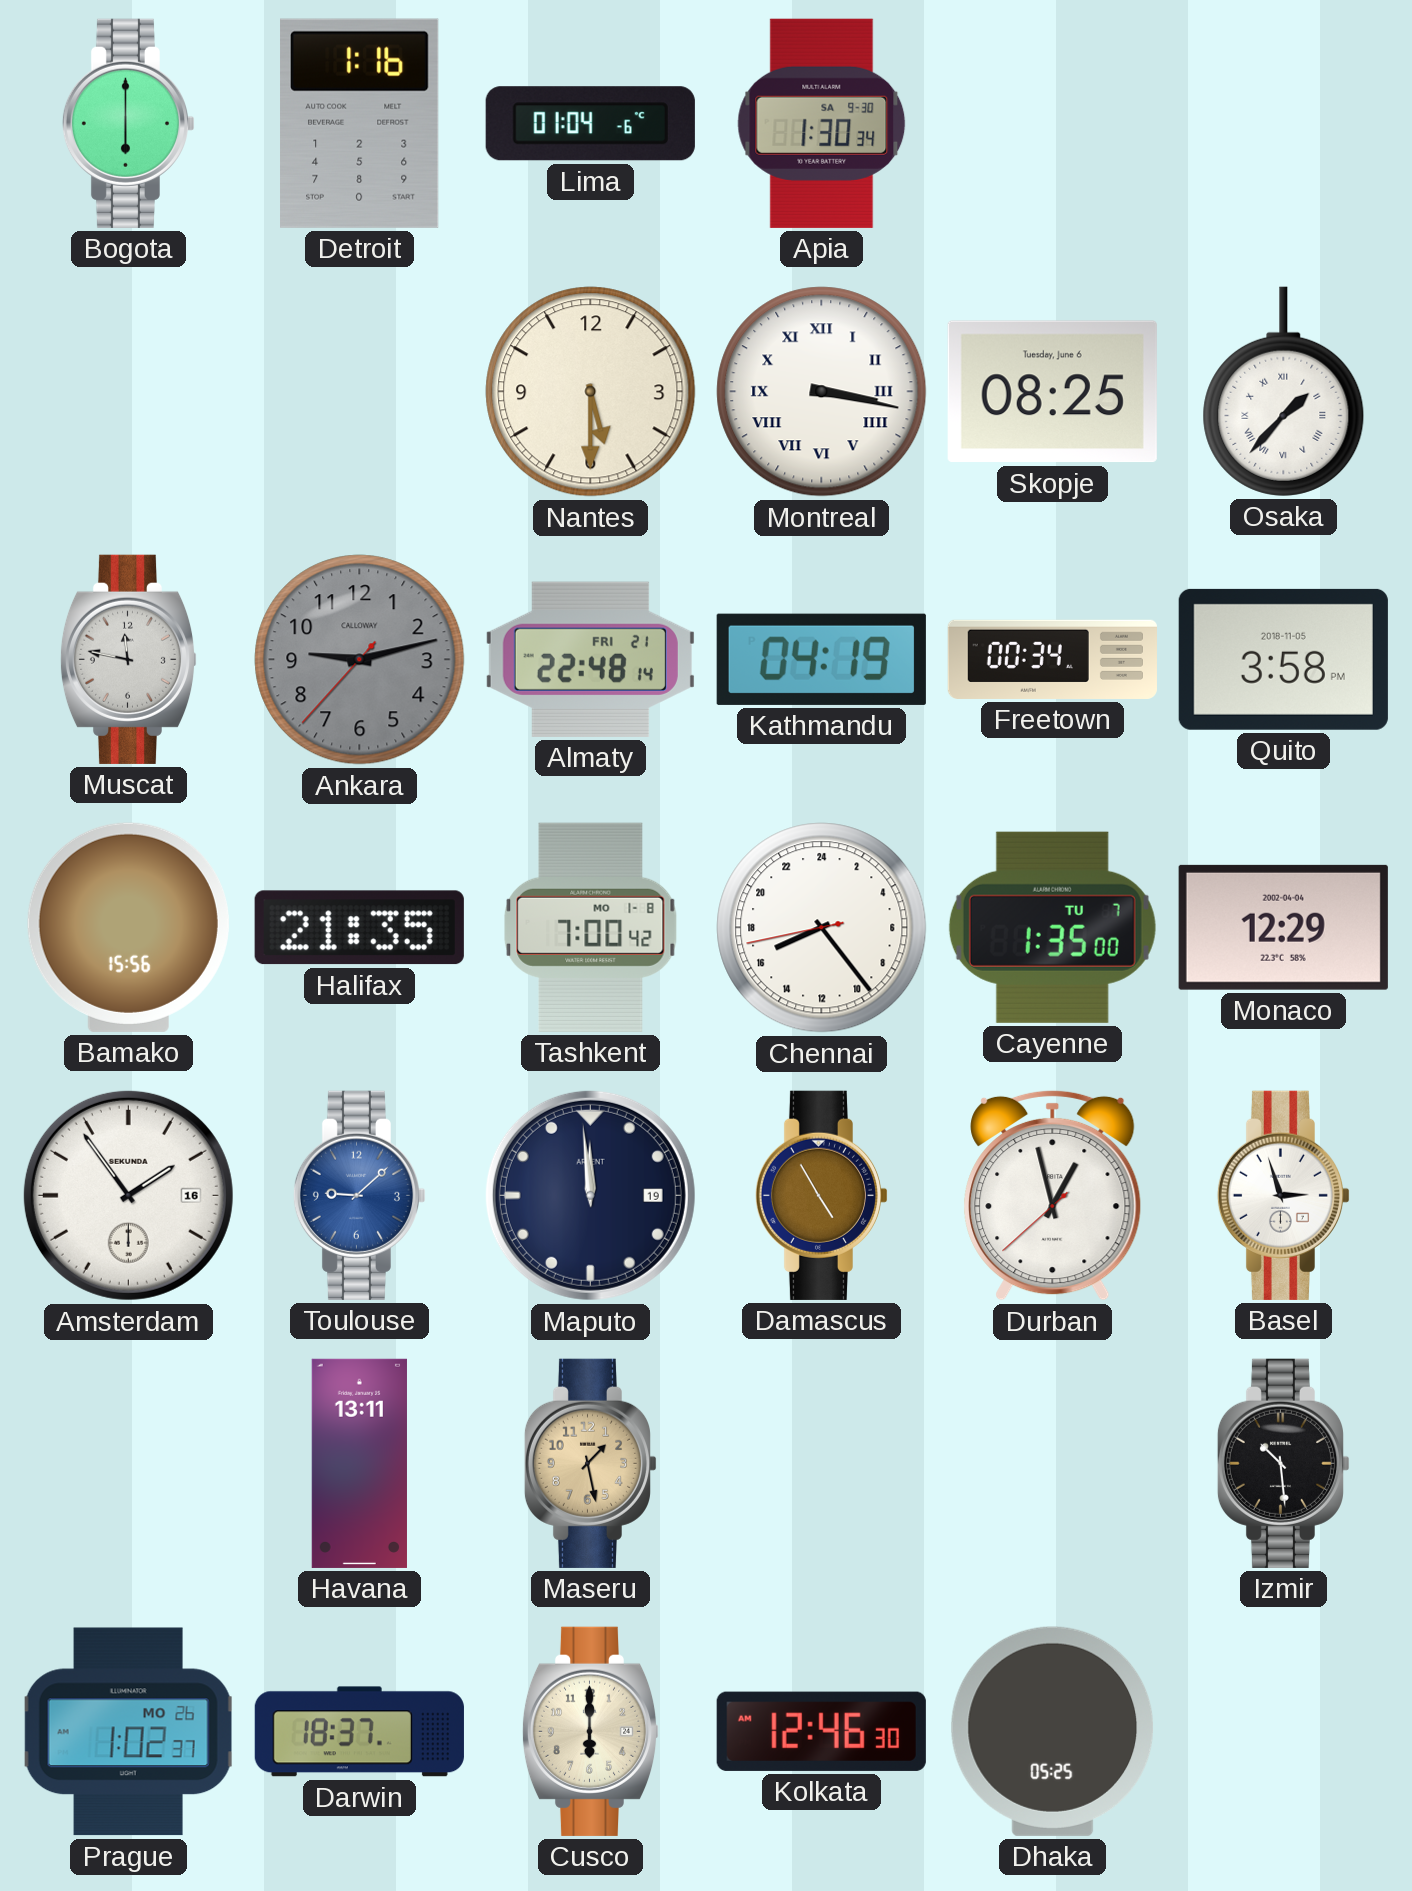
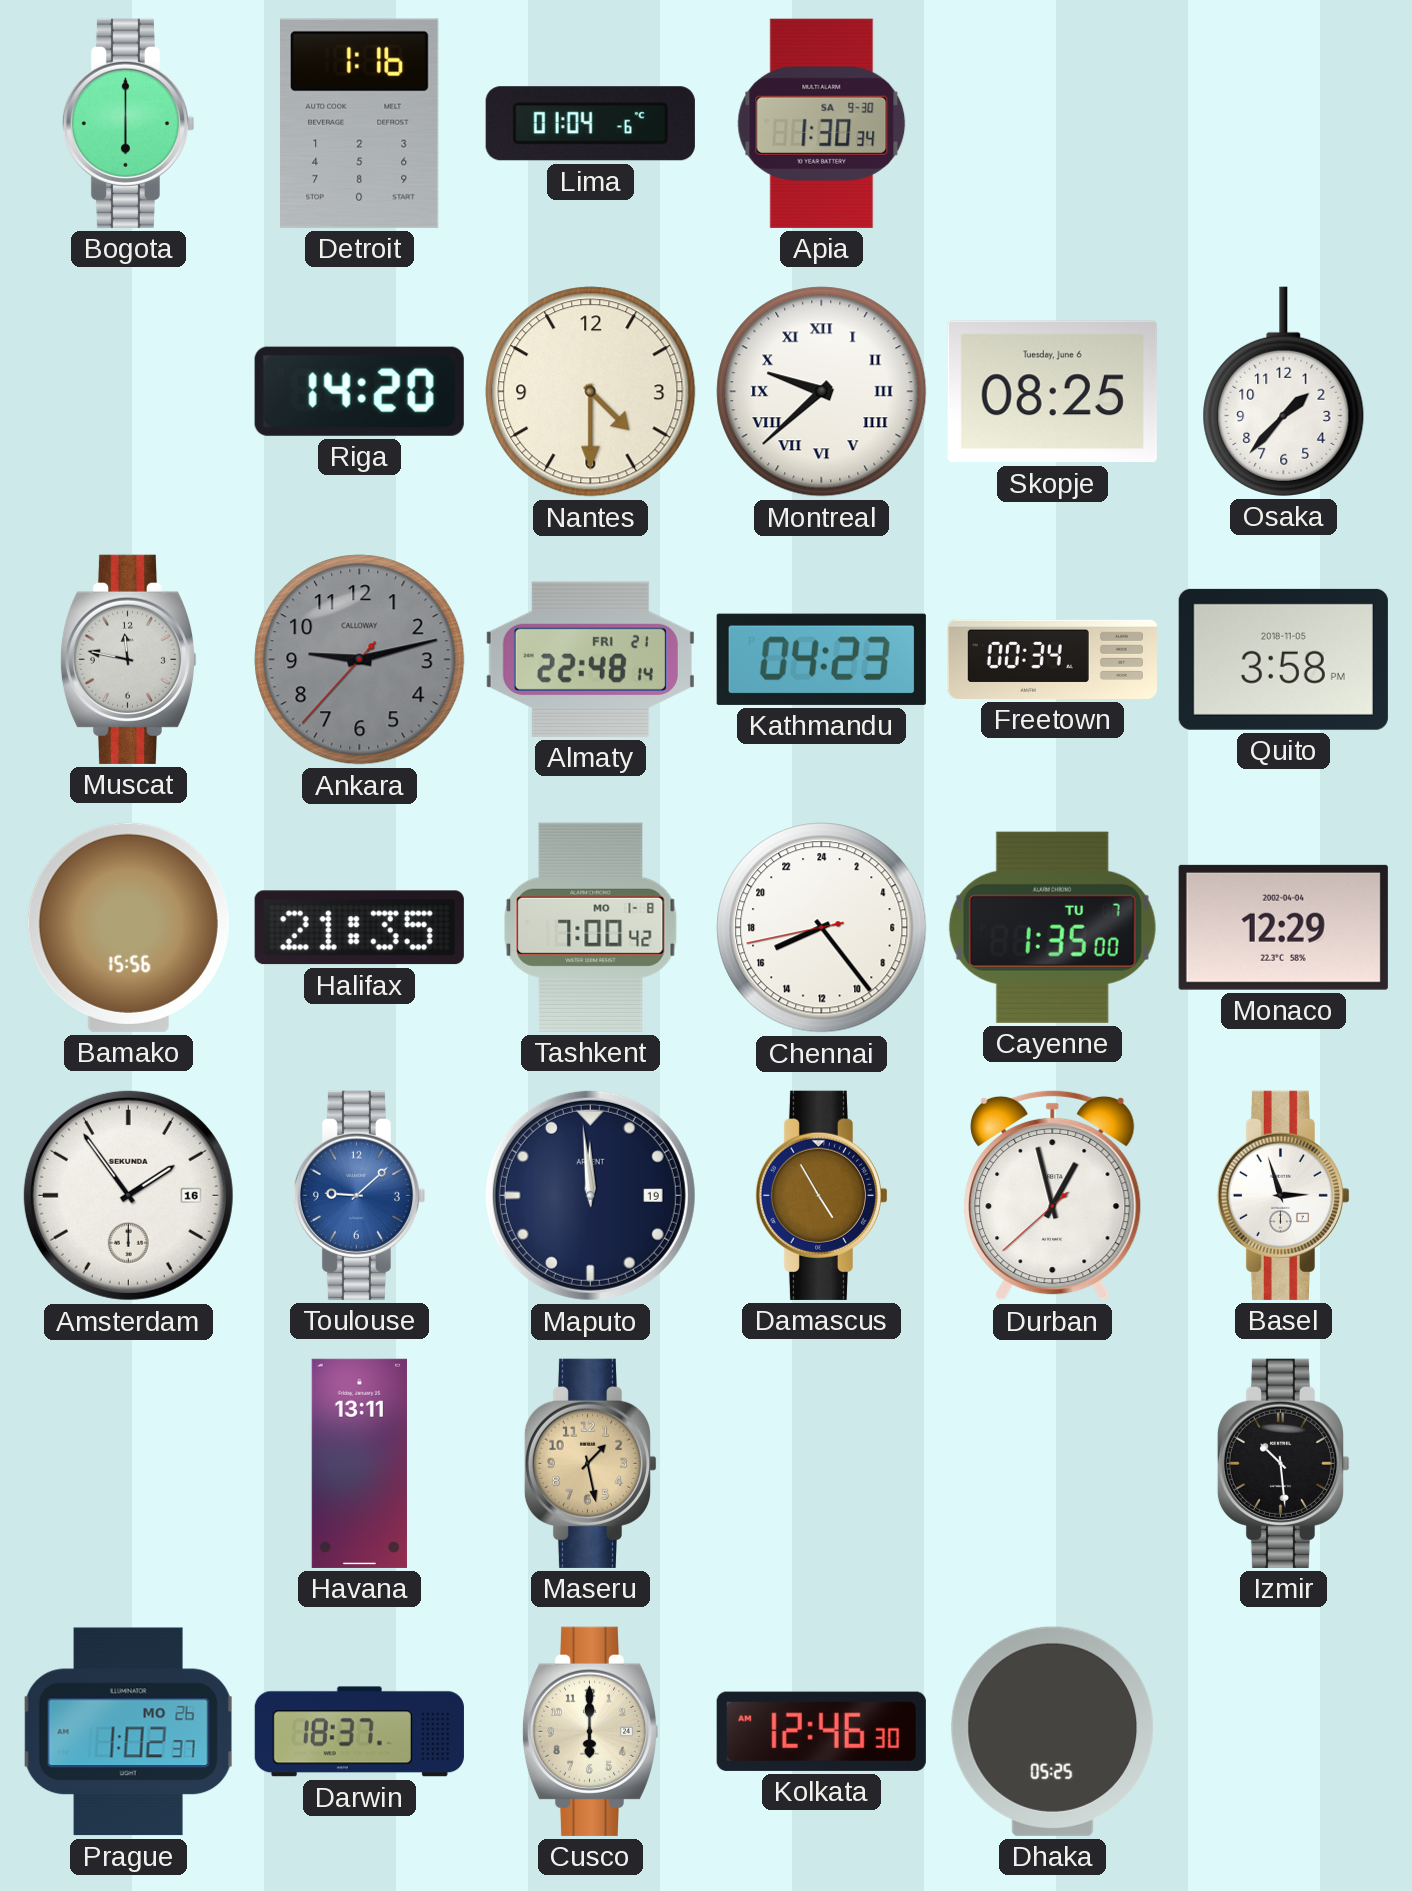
Riga: none -> 14:20
Nantes: 5:30 -> 4:30
Montreal: 3:17 -> 9:38
Osaka numerals: Roman -> Arabic
Kathmandu: 04:19 -> 04:23
